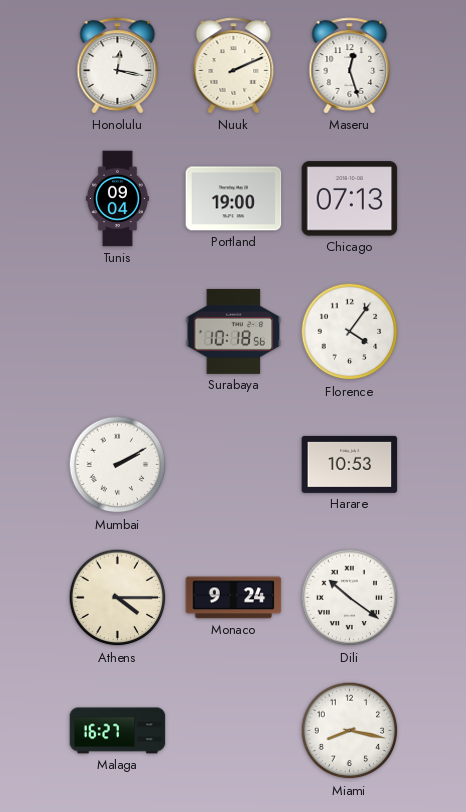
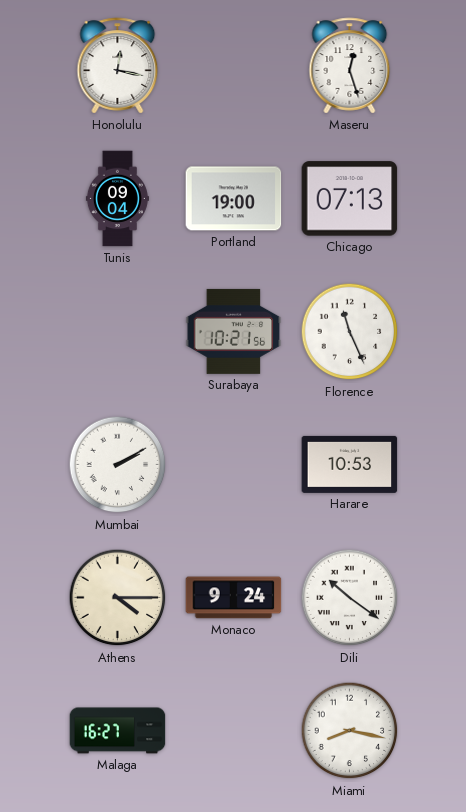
Nuuk: 2:11 -> none
Surabaya: 10:18 -> 10:21
Florence: 4:06 -> 11:26
